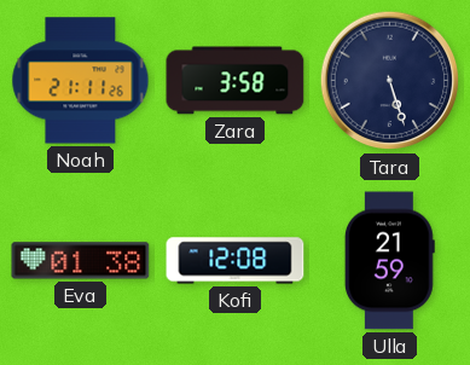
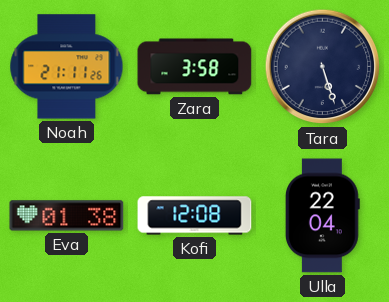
Ulla: 21:59 -> 22:04
